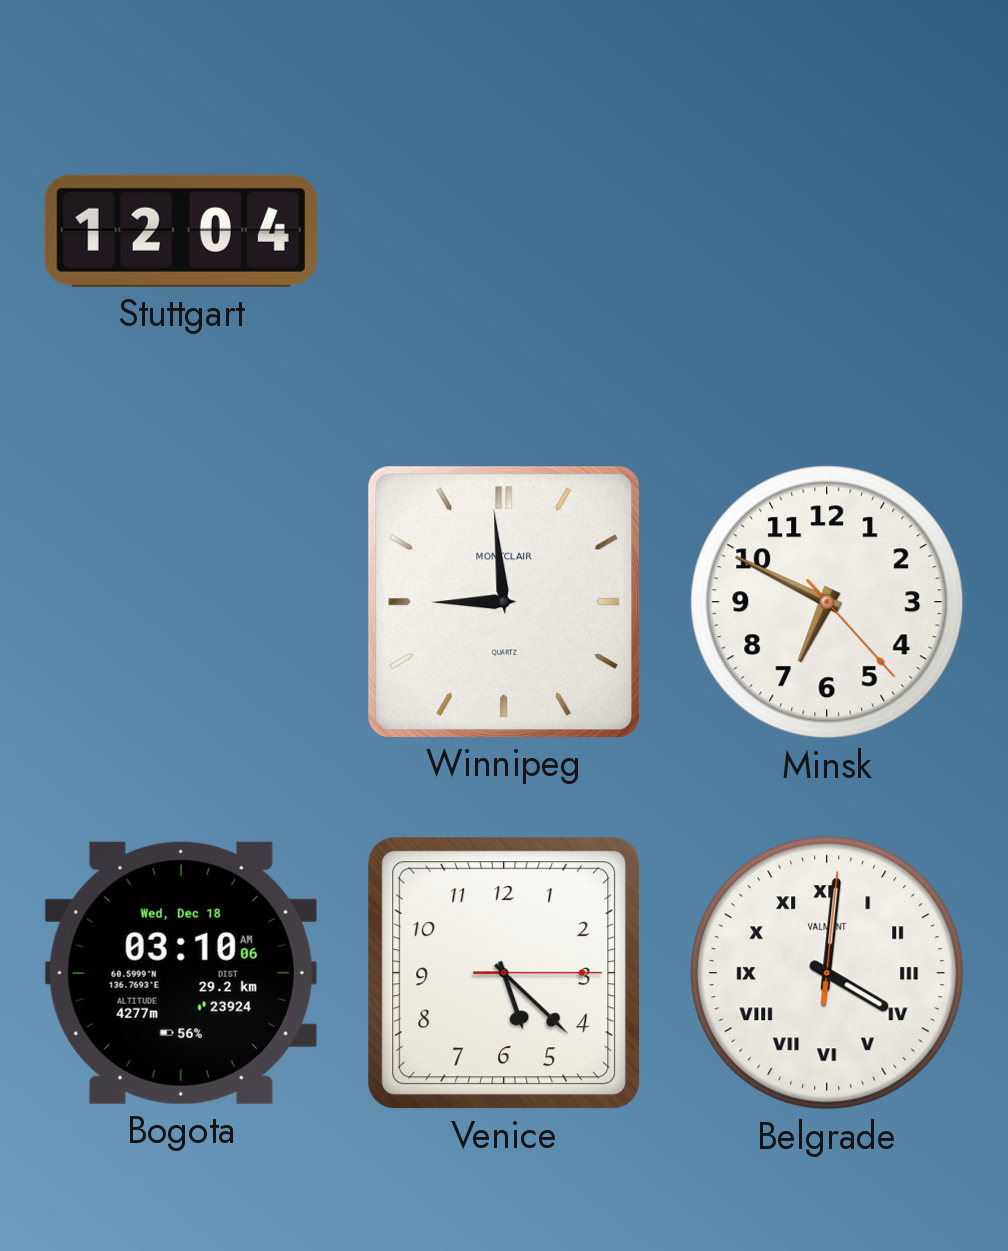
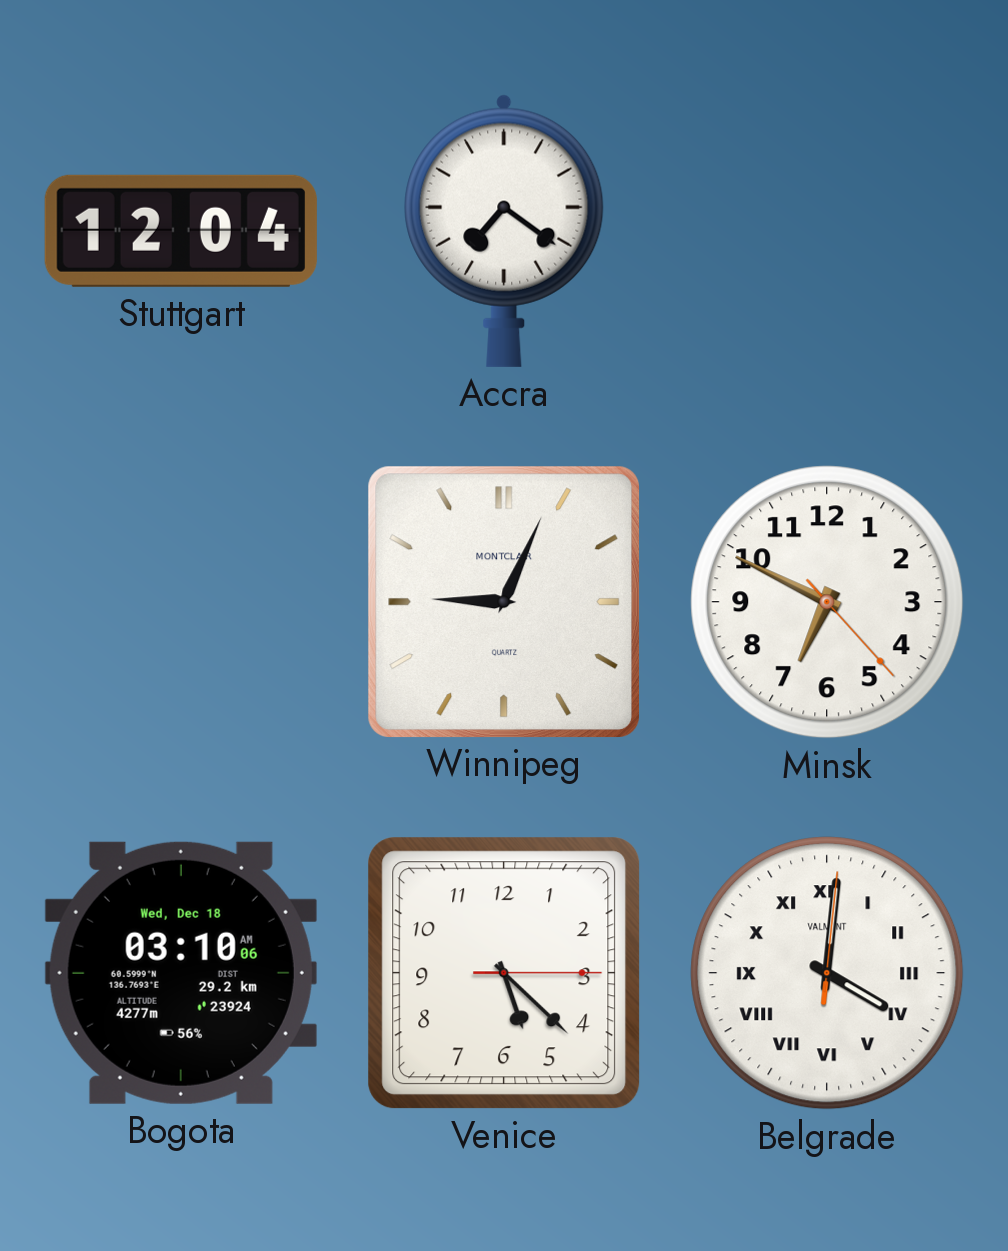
Accra: none -> 7:21
Winnipeg: 8:59 -> 9:04
